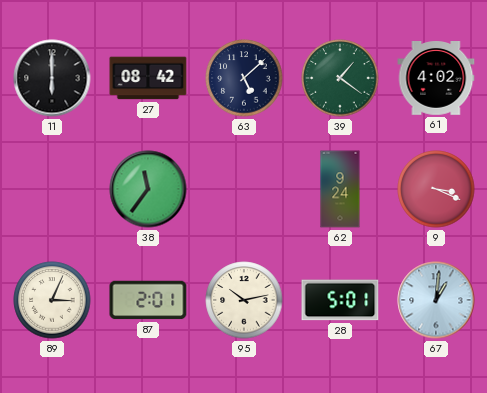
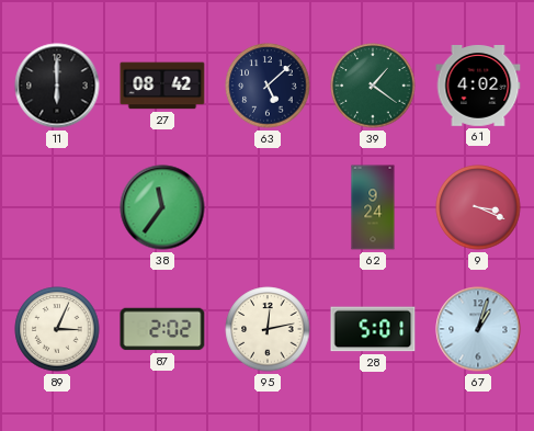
87: 2:01 -> 2:02
95: 10:13 -> 12:13
67: 1:01 -> 1:03
